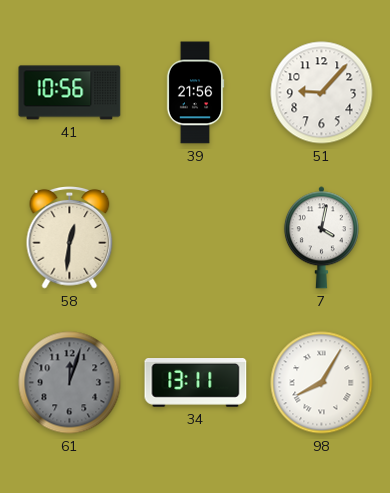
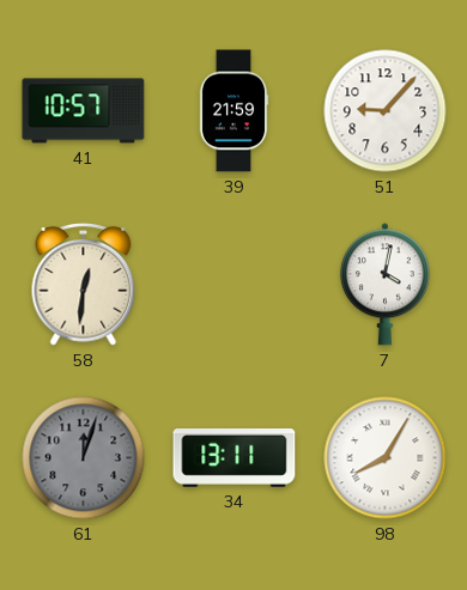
41: 10:56 -> 10:57
39: 21:56 -> 21:59
